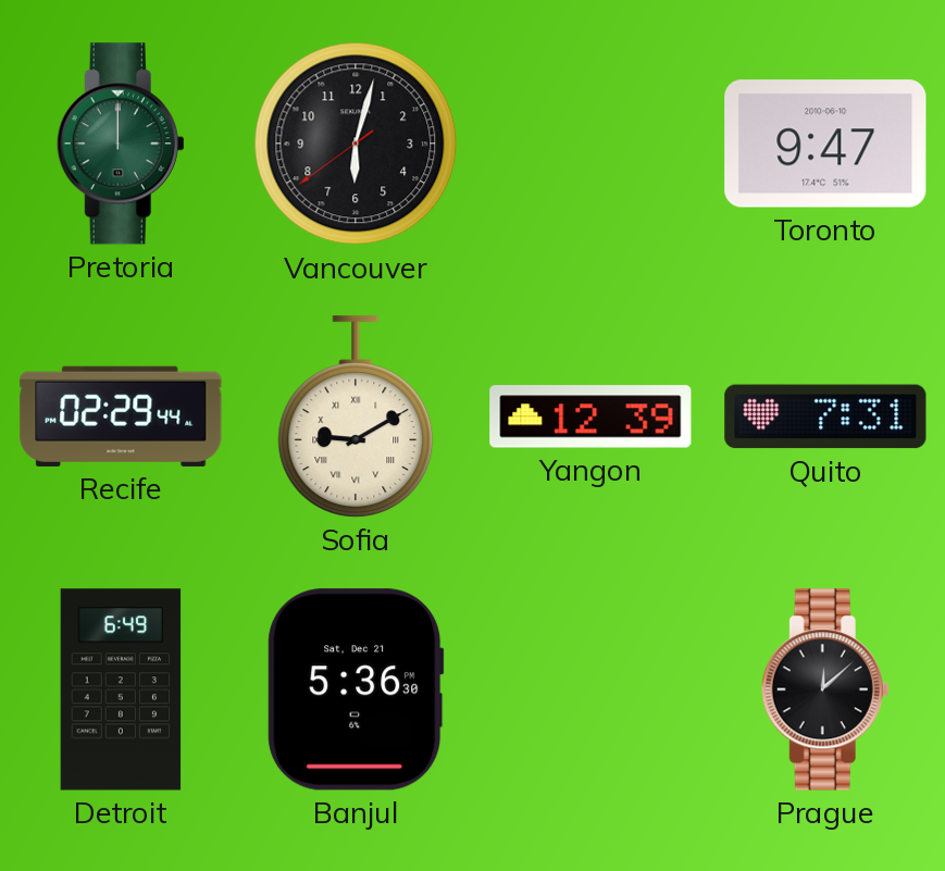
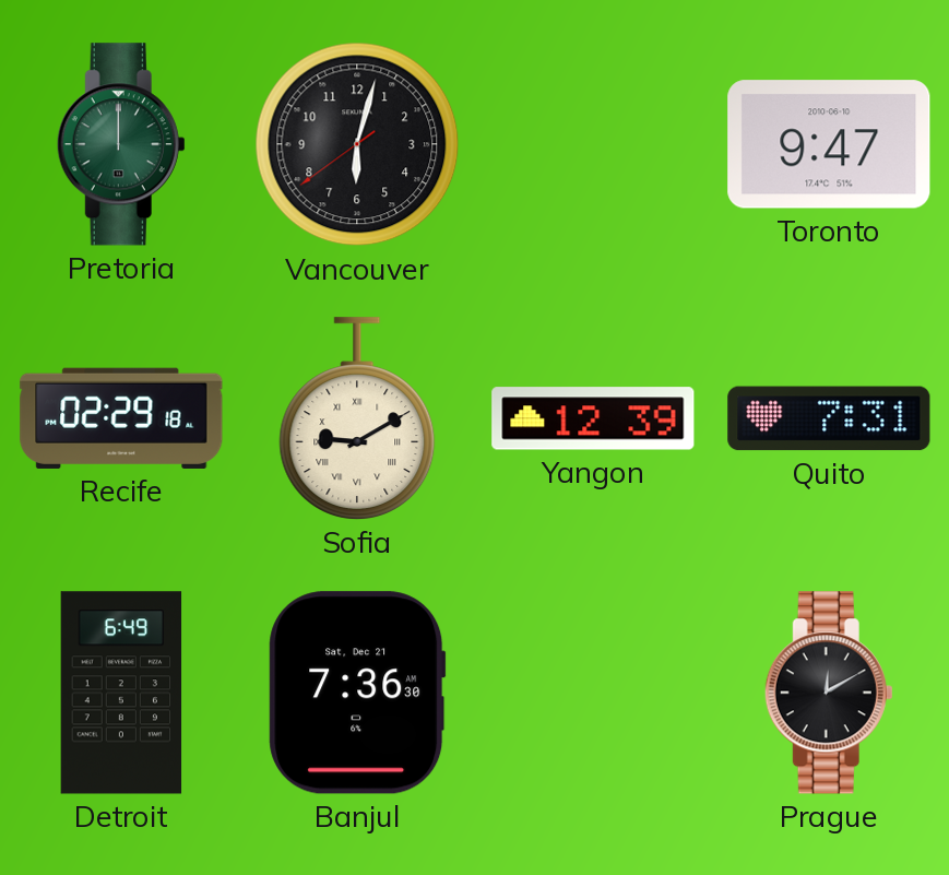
Recife: 02:29:44 -> 02:29:18
Banjul: 5:36 -> 7:36
Prague: 12:08 -> 12:10
